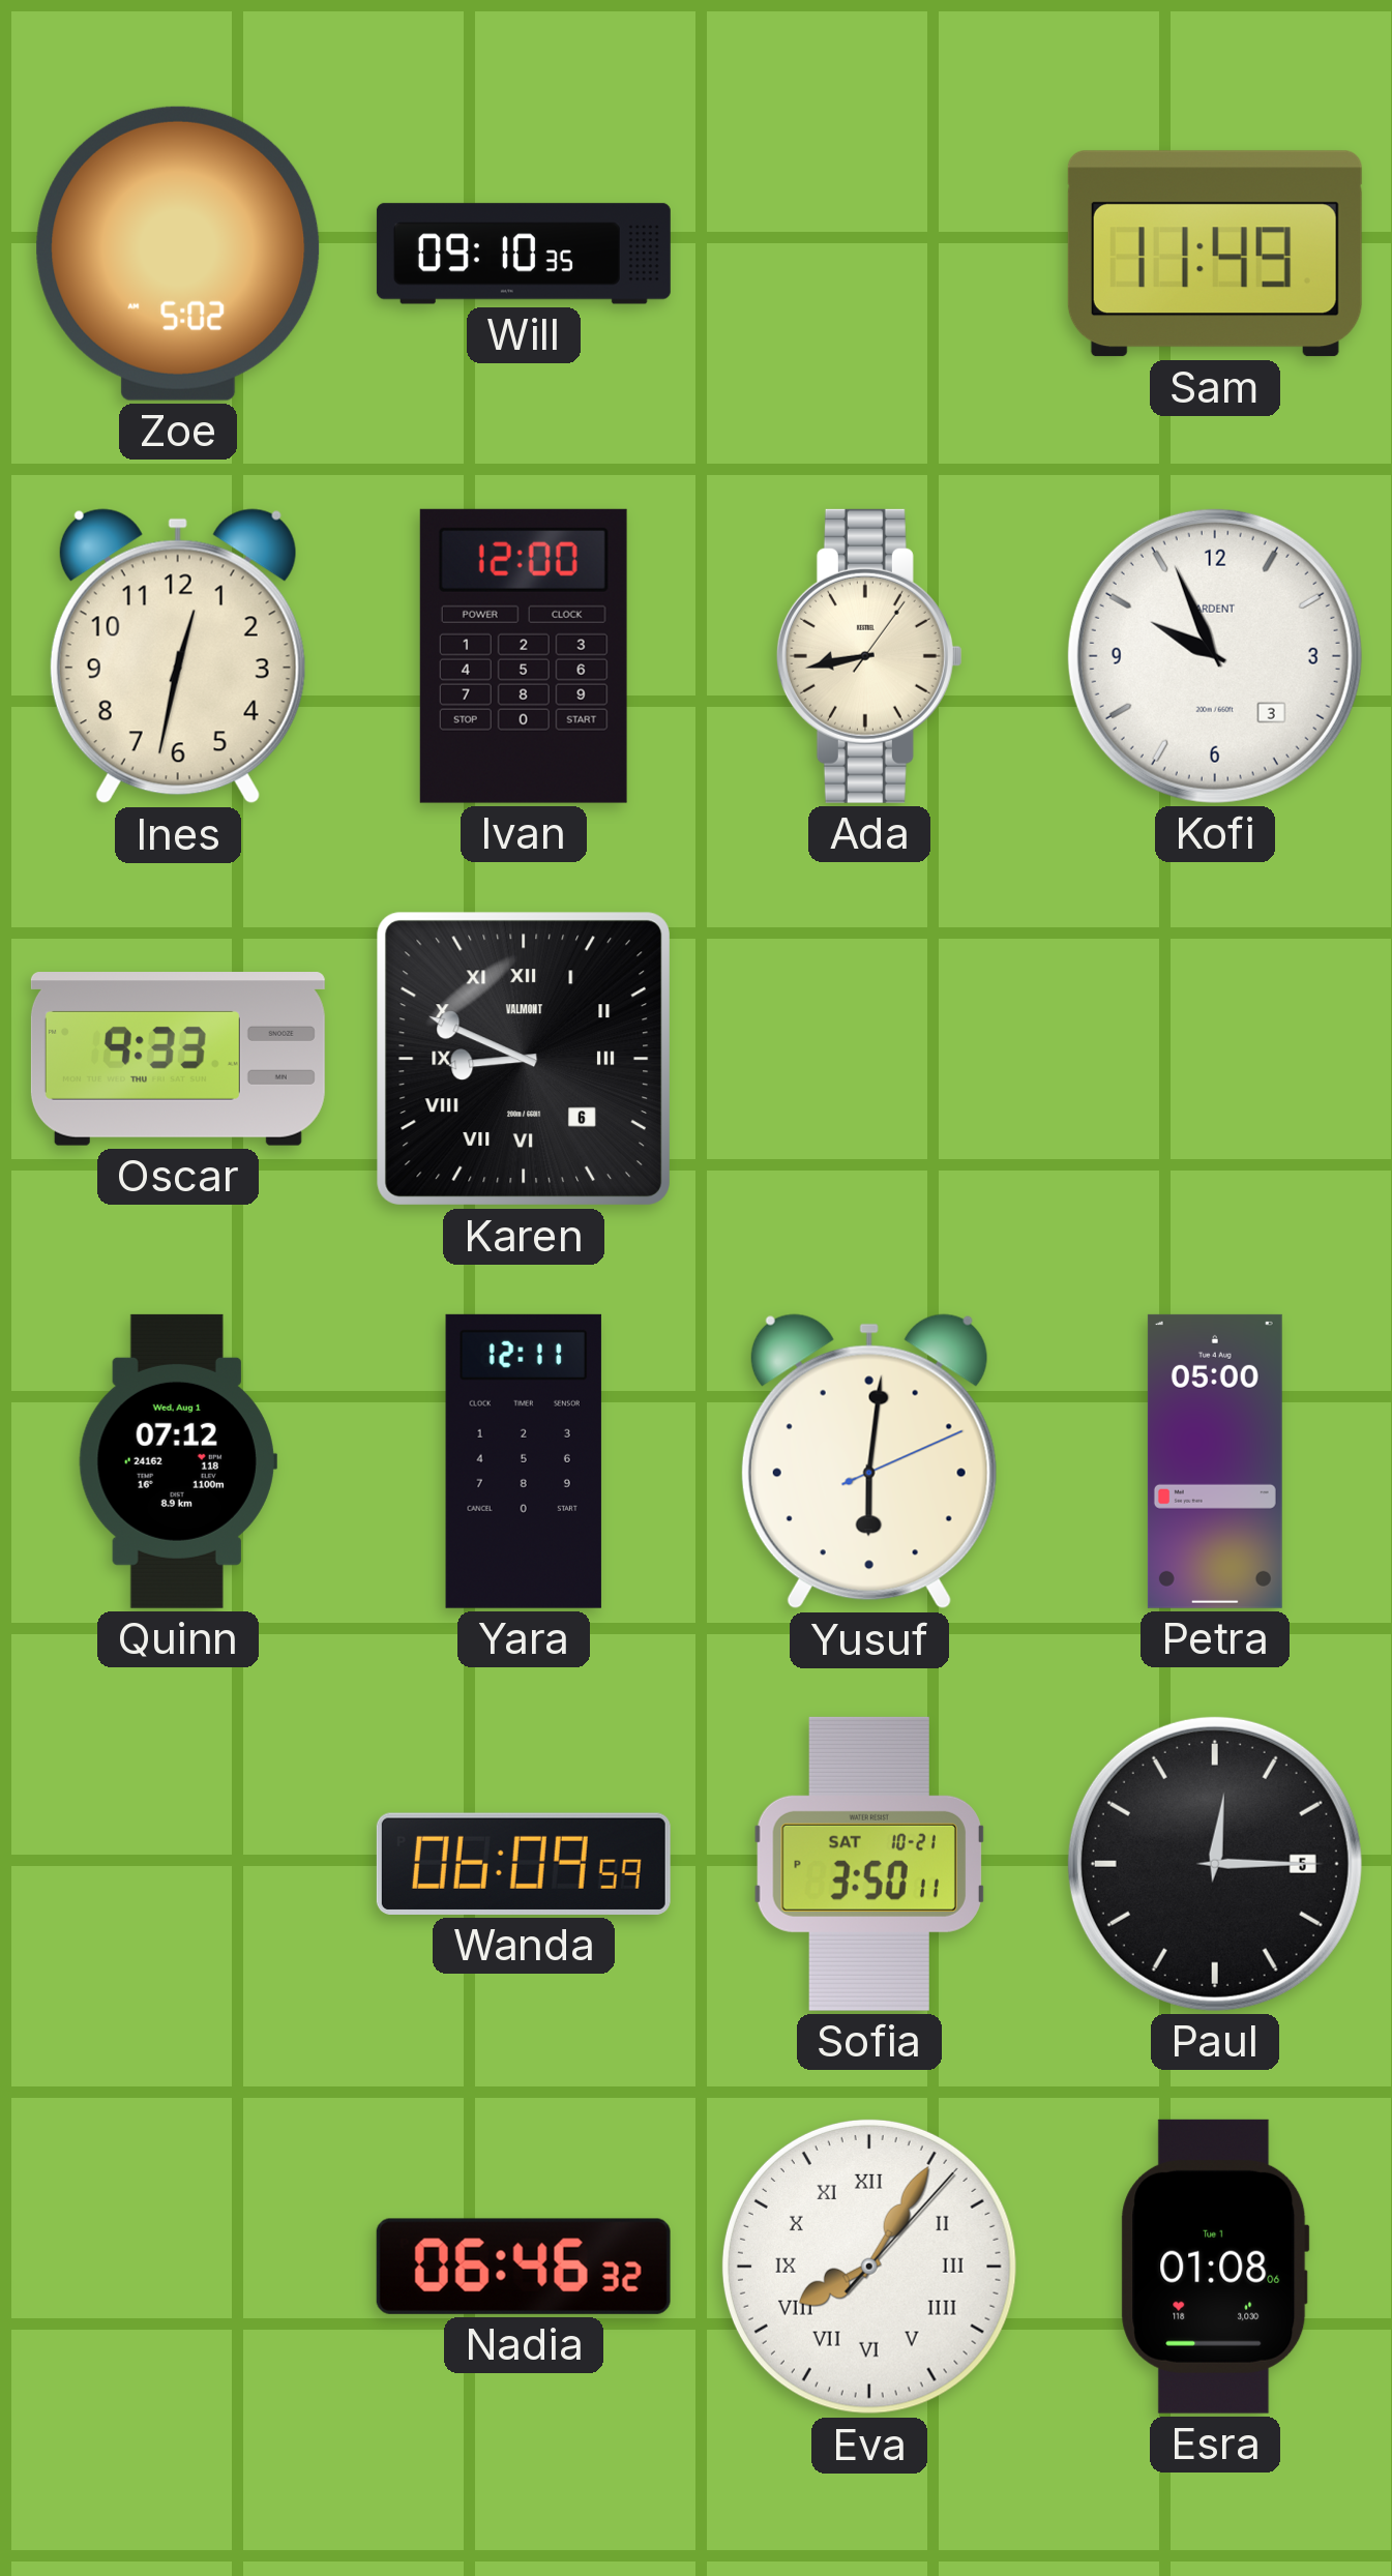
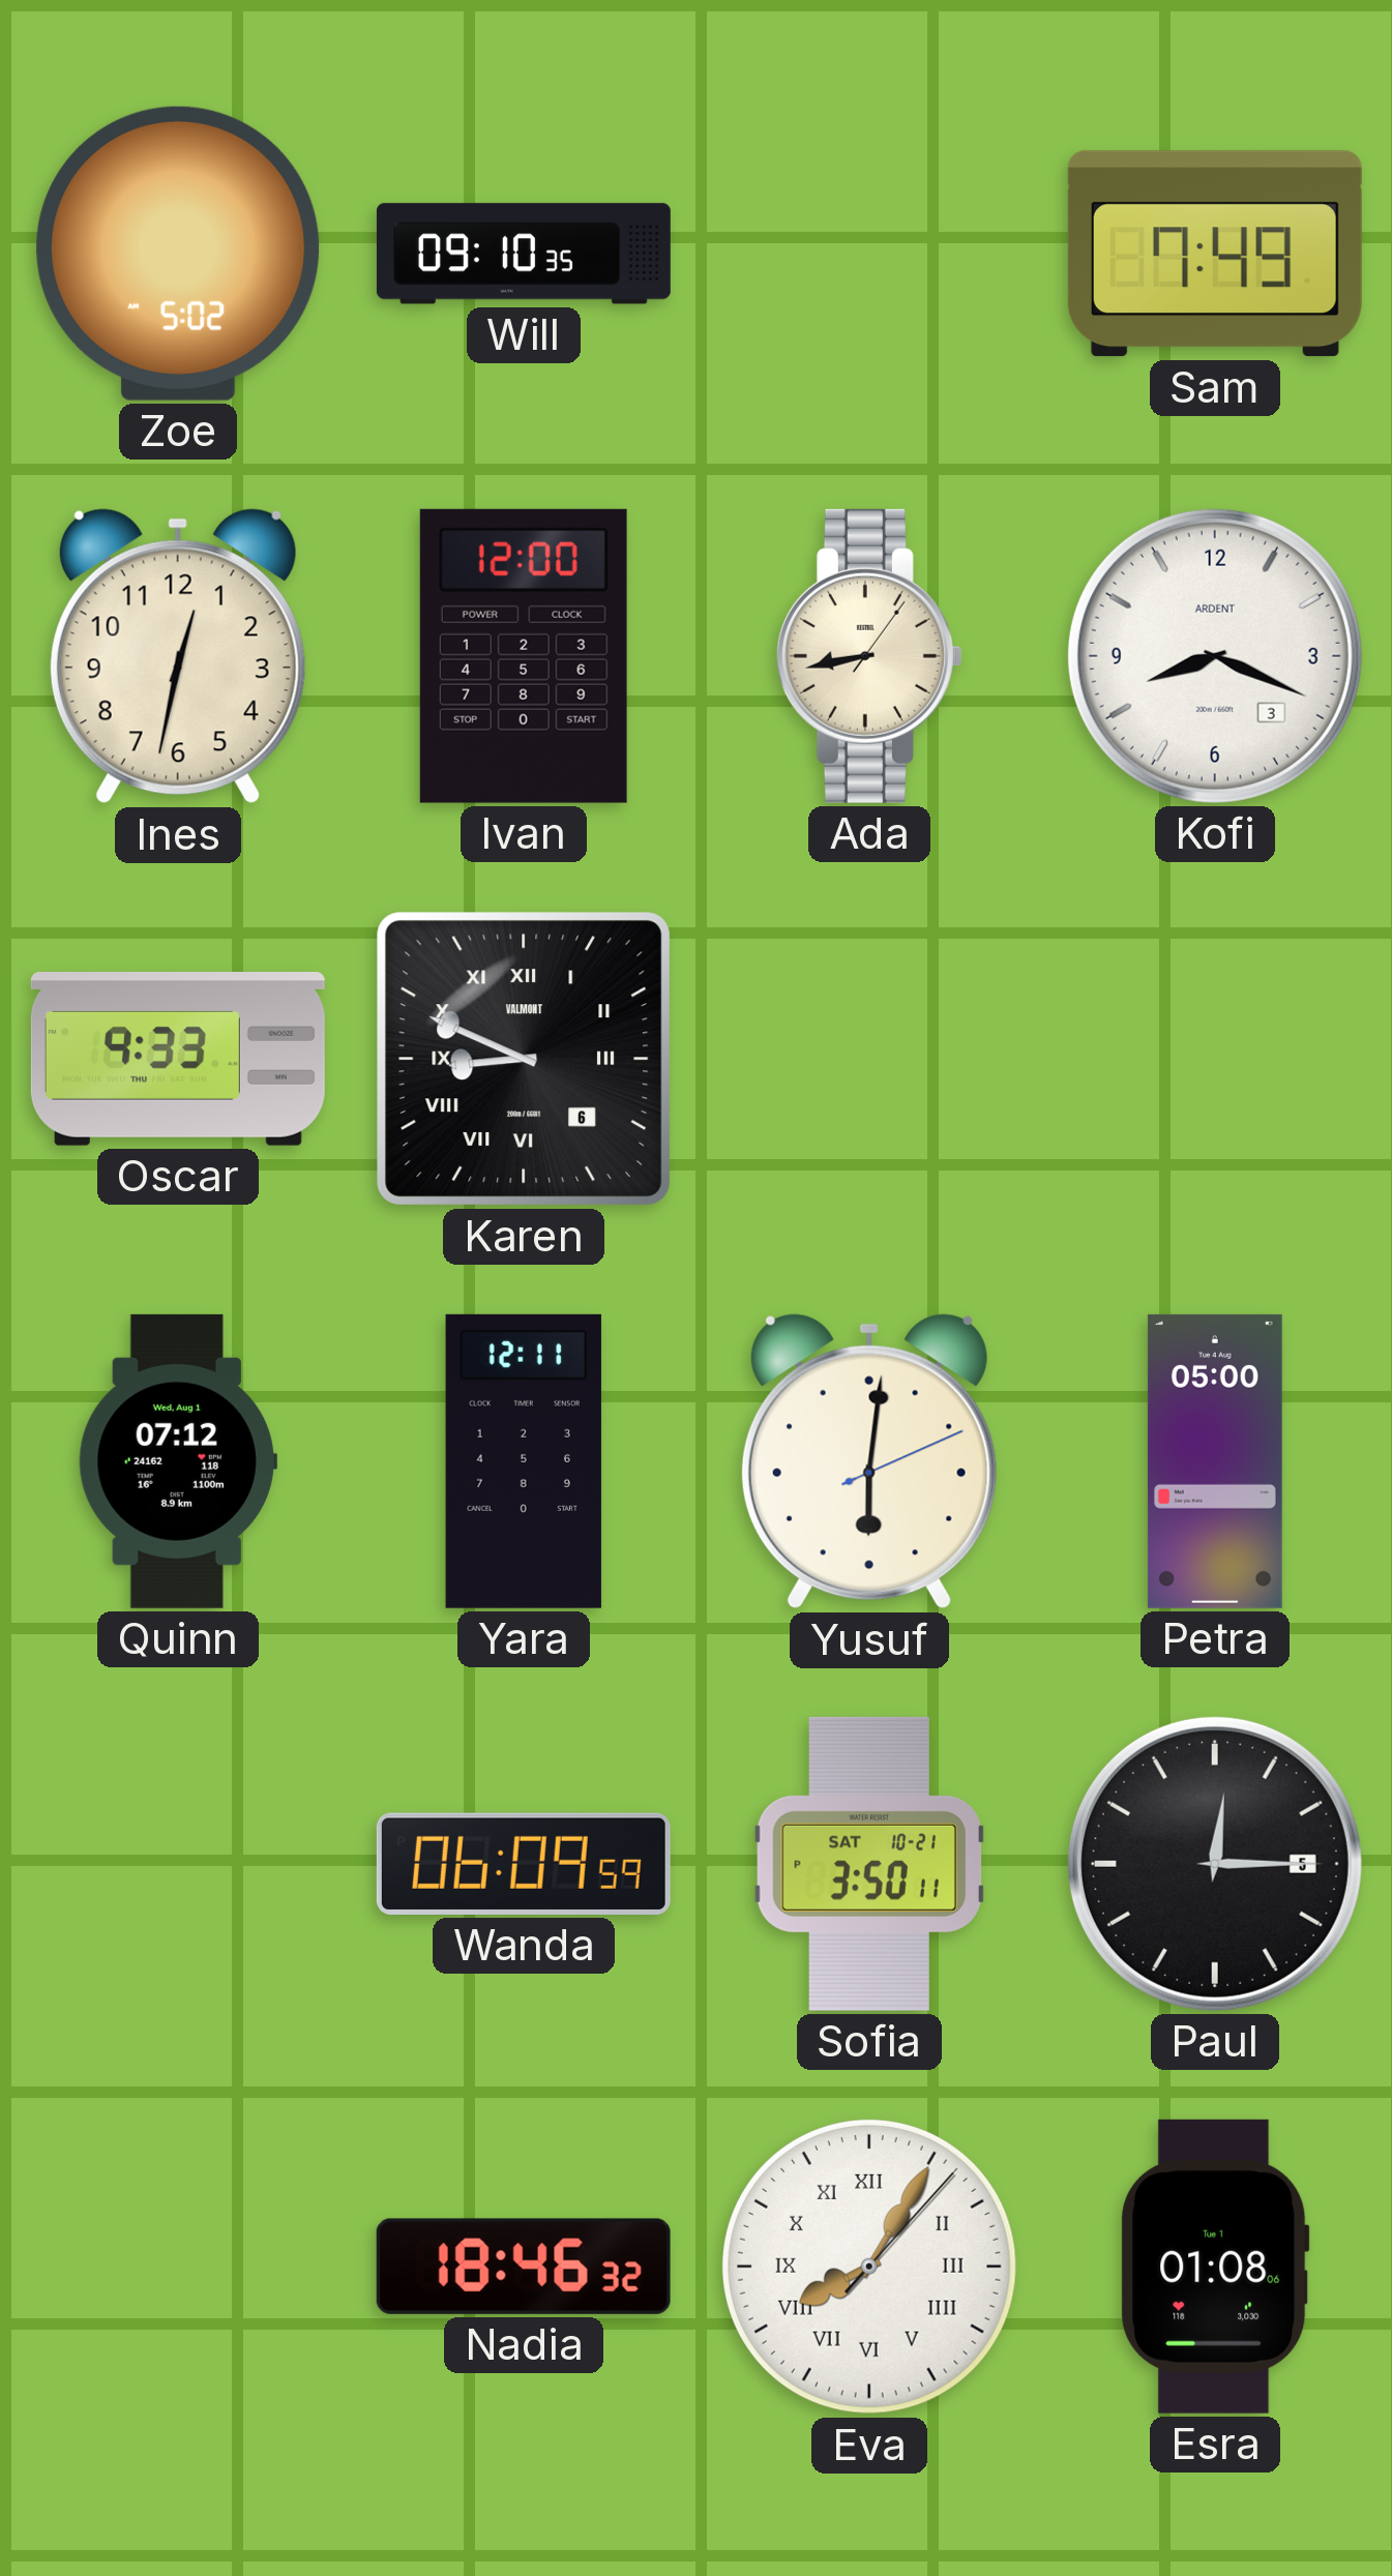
Sam: 11:49 -> 7:49
Kofi: 9:56 -> 8:19
Nadia: 06:46 -> 18:46
